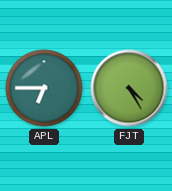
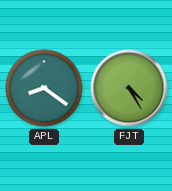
APL: 6:45 -> 8:21
